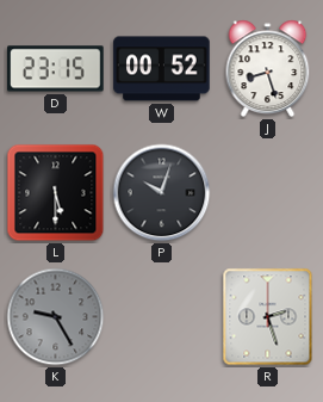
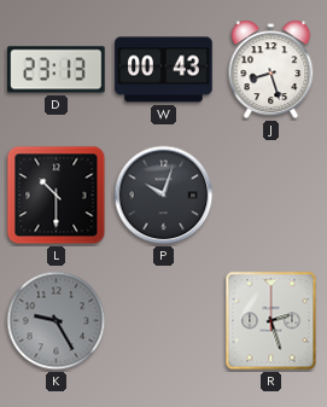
D: 23:15 -> 23:13
W: 00:52 -> 00:43
L: 5:30 -> 10:30
